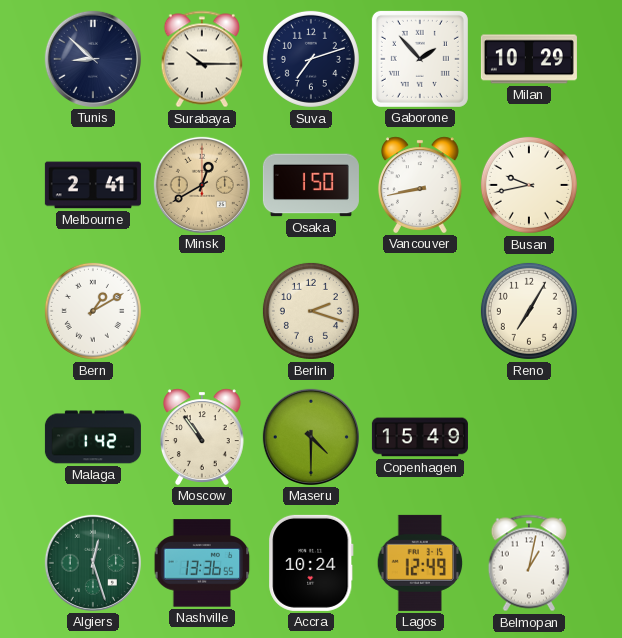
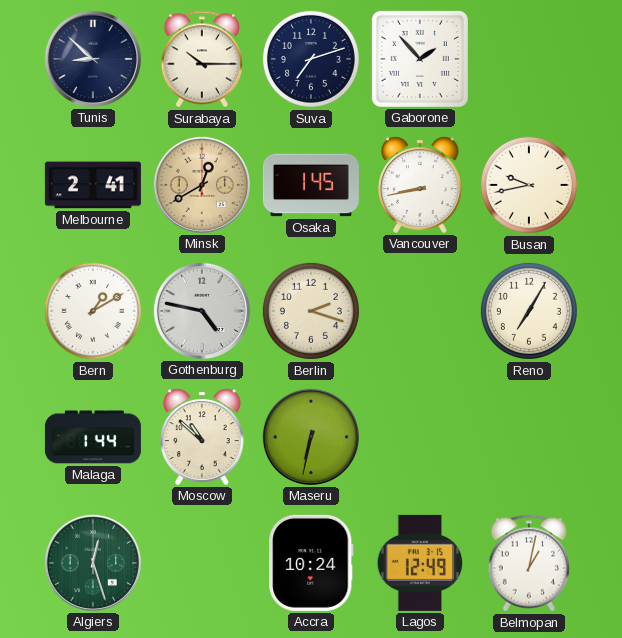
Milan: 10:29 -> none
Osaka: 1:50 -> 1:45
Gothenburg: none -> 4:47
Malaga: 1:42 -> 1:44
Moscow: 10:54 -> 10:52
Maseru: 4:30 -> 6:32
Copenhagen: 15:49 -> none
Nashville: 13:36 -> none
